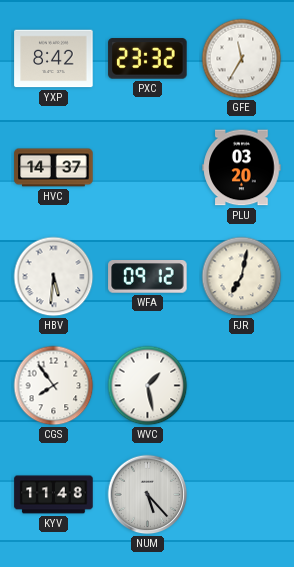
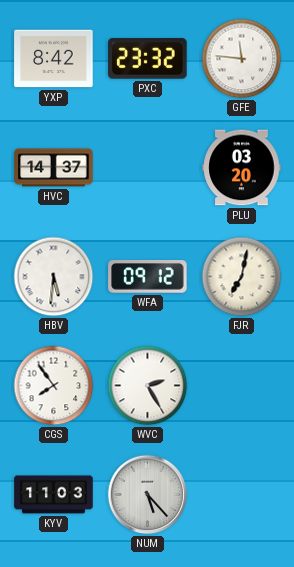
GFE: 11:35 -> 11:46
WVC: 1:28 -> 2:25
KYV: 11:48 -> 11:03
